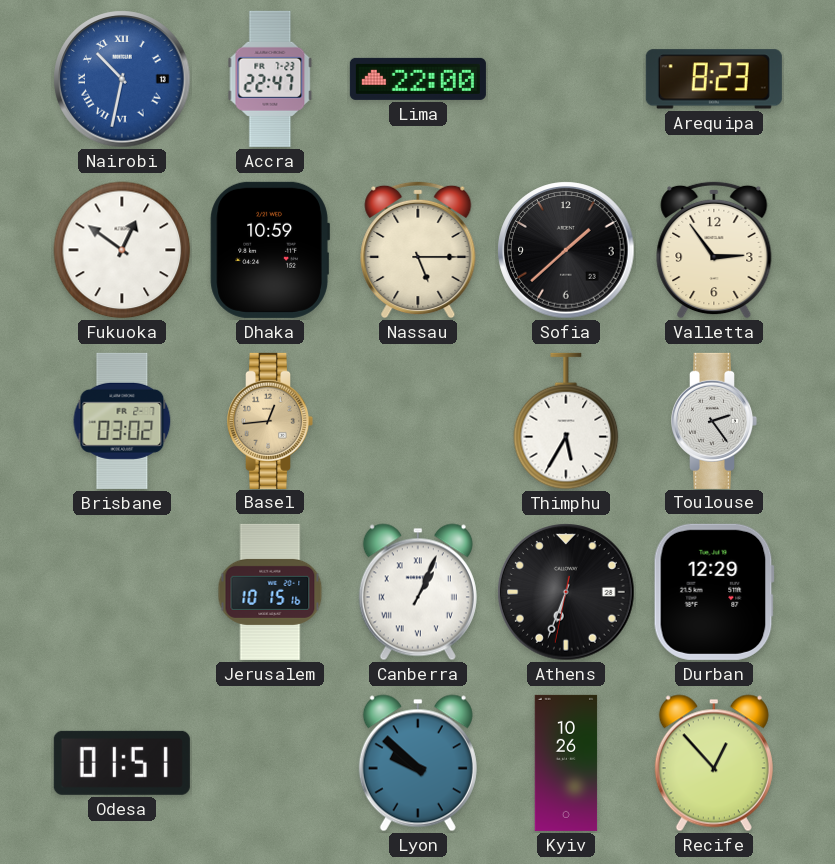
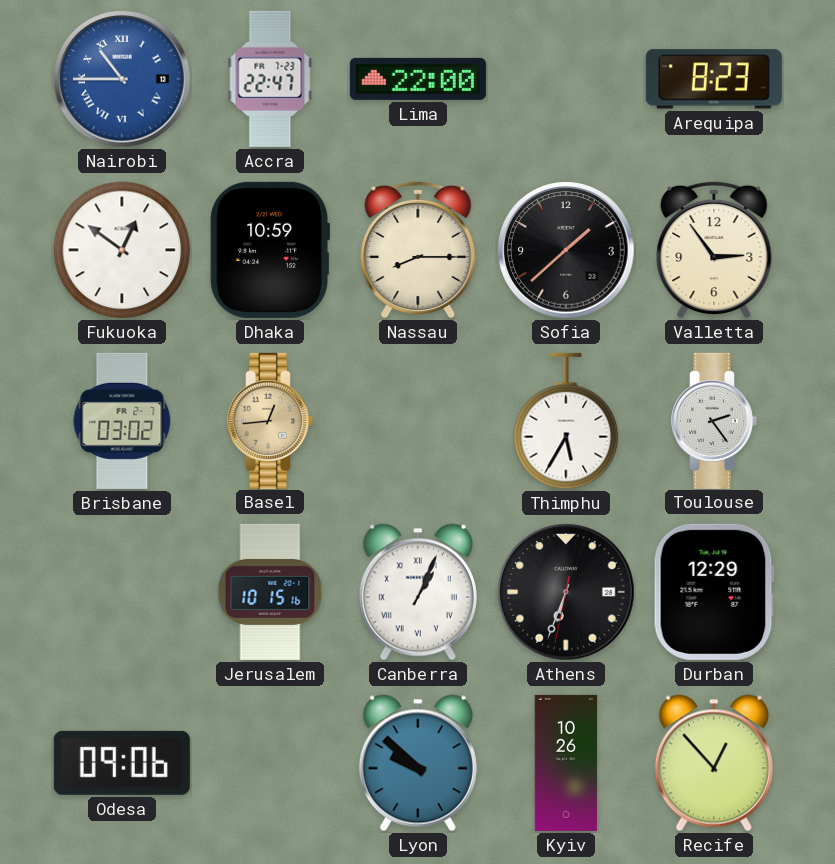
Nairobi: 10:32 -> 10:45
Nassau: 5:15 -> 8:15
Odesa: 01:51 -> 09:06
